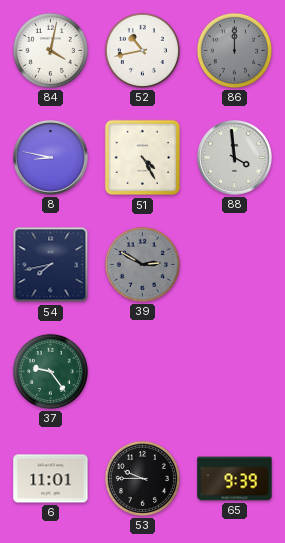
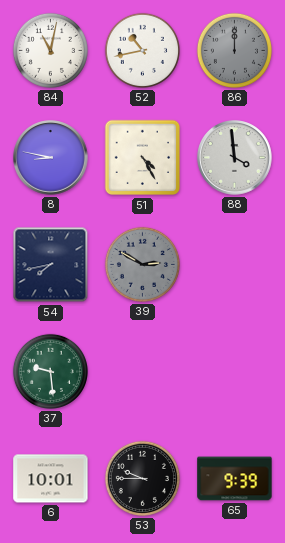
84: 4:02 -> 11:02
37: 9:24 -> 9:29
6: 11:01 -> 10:01
